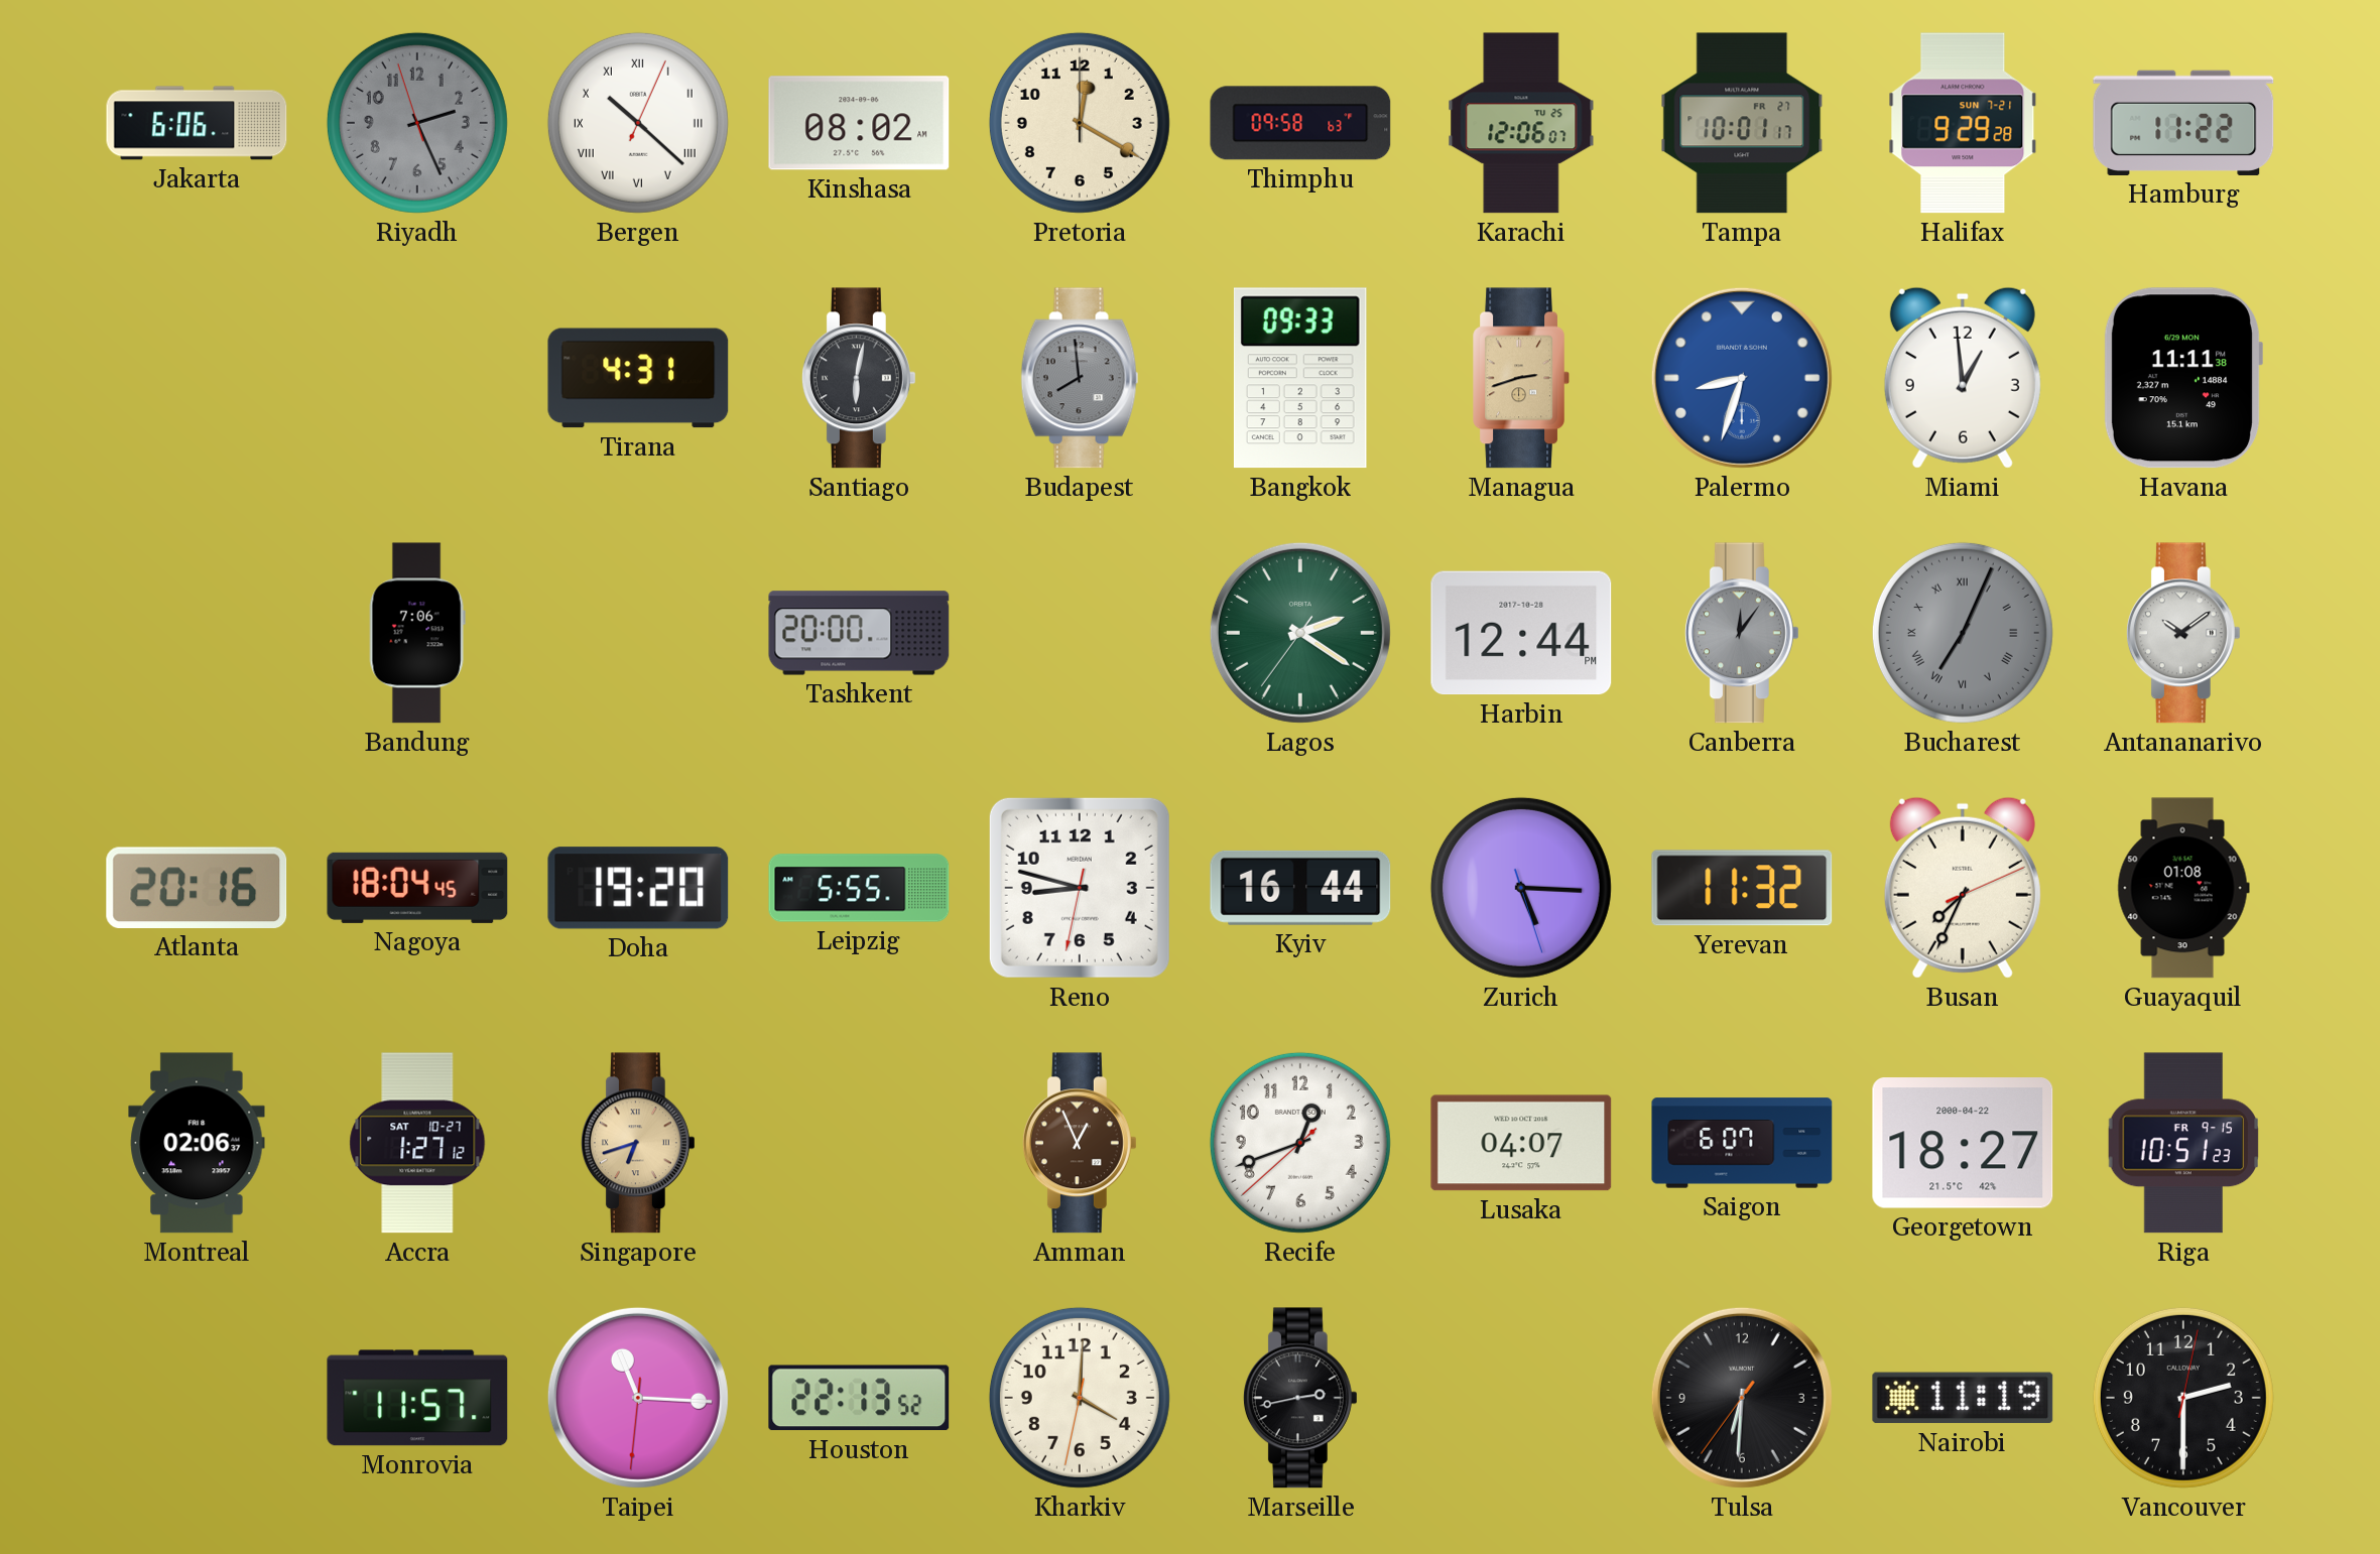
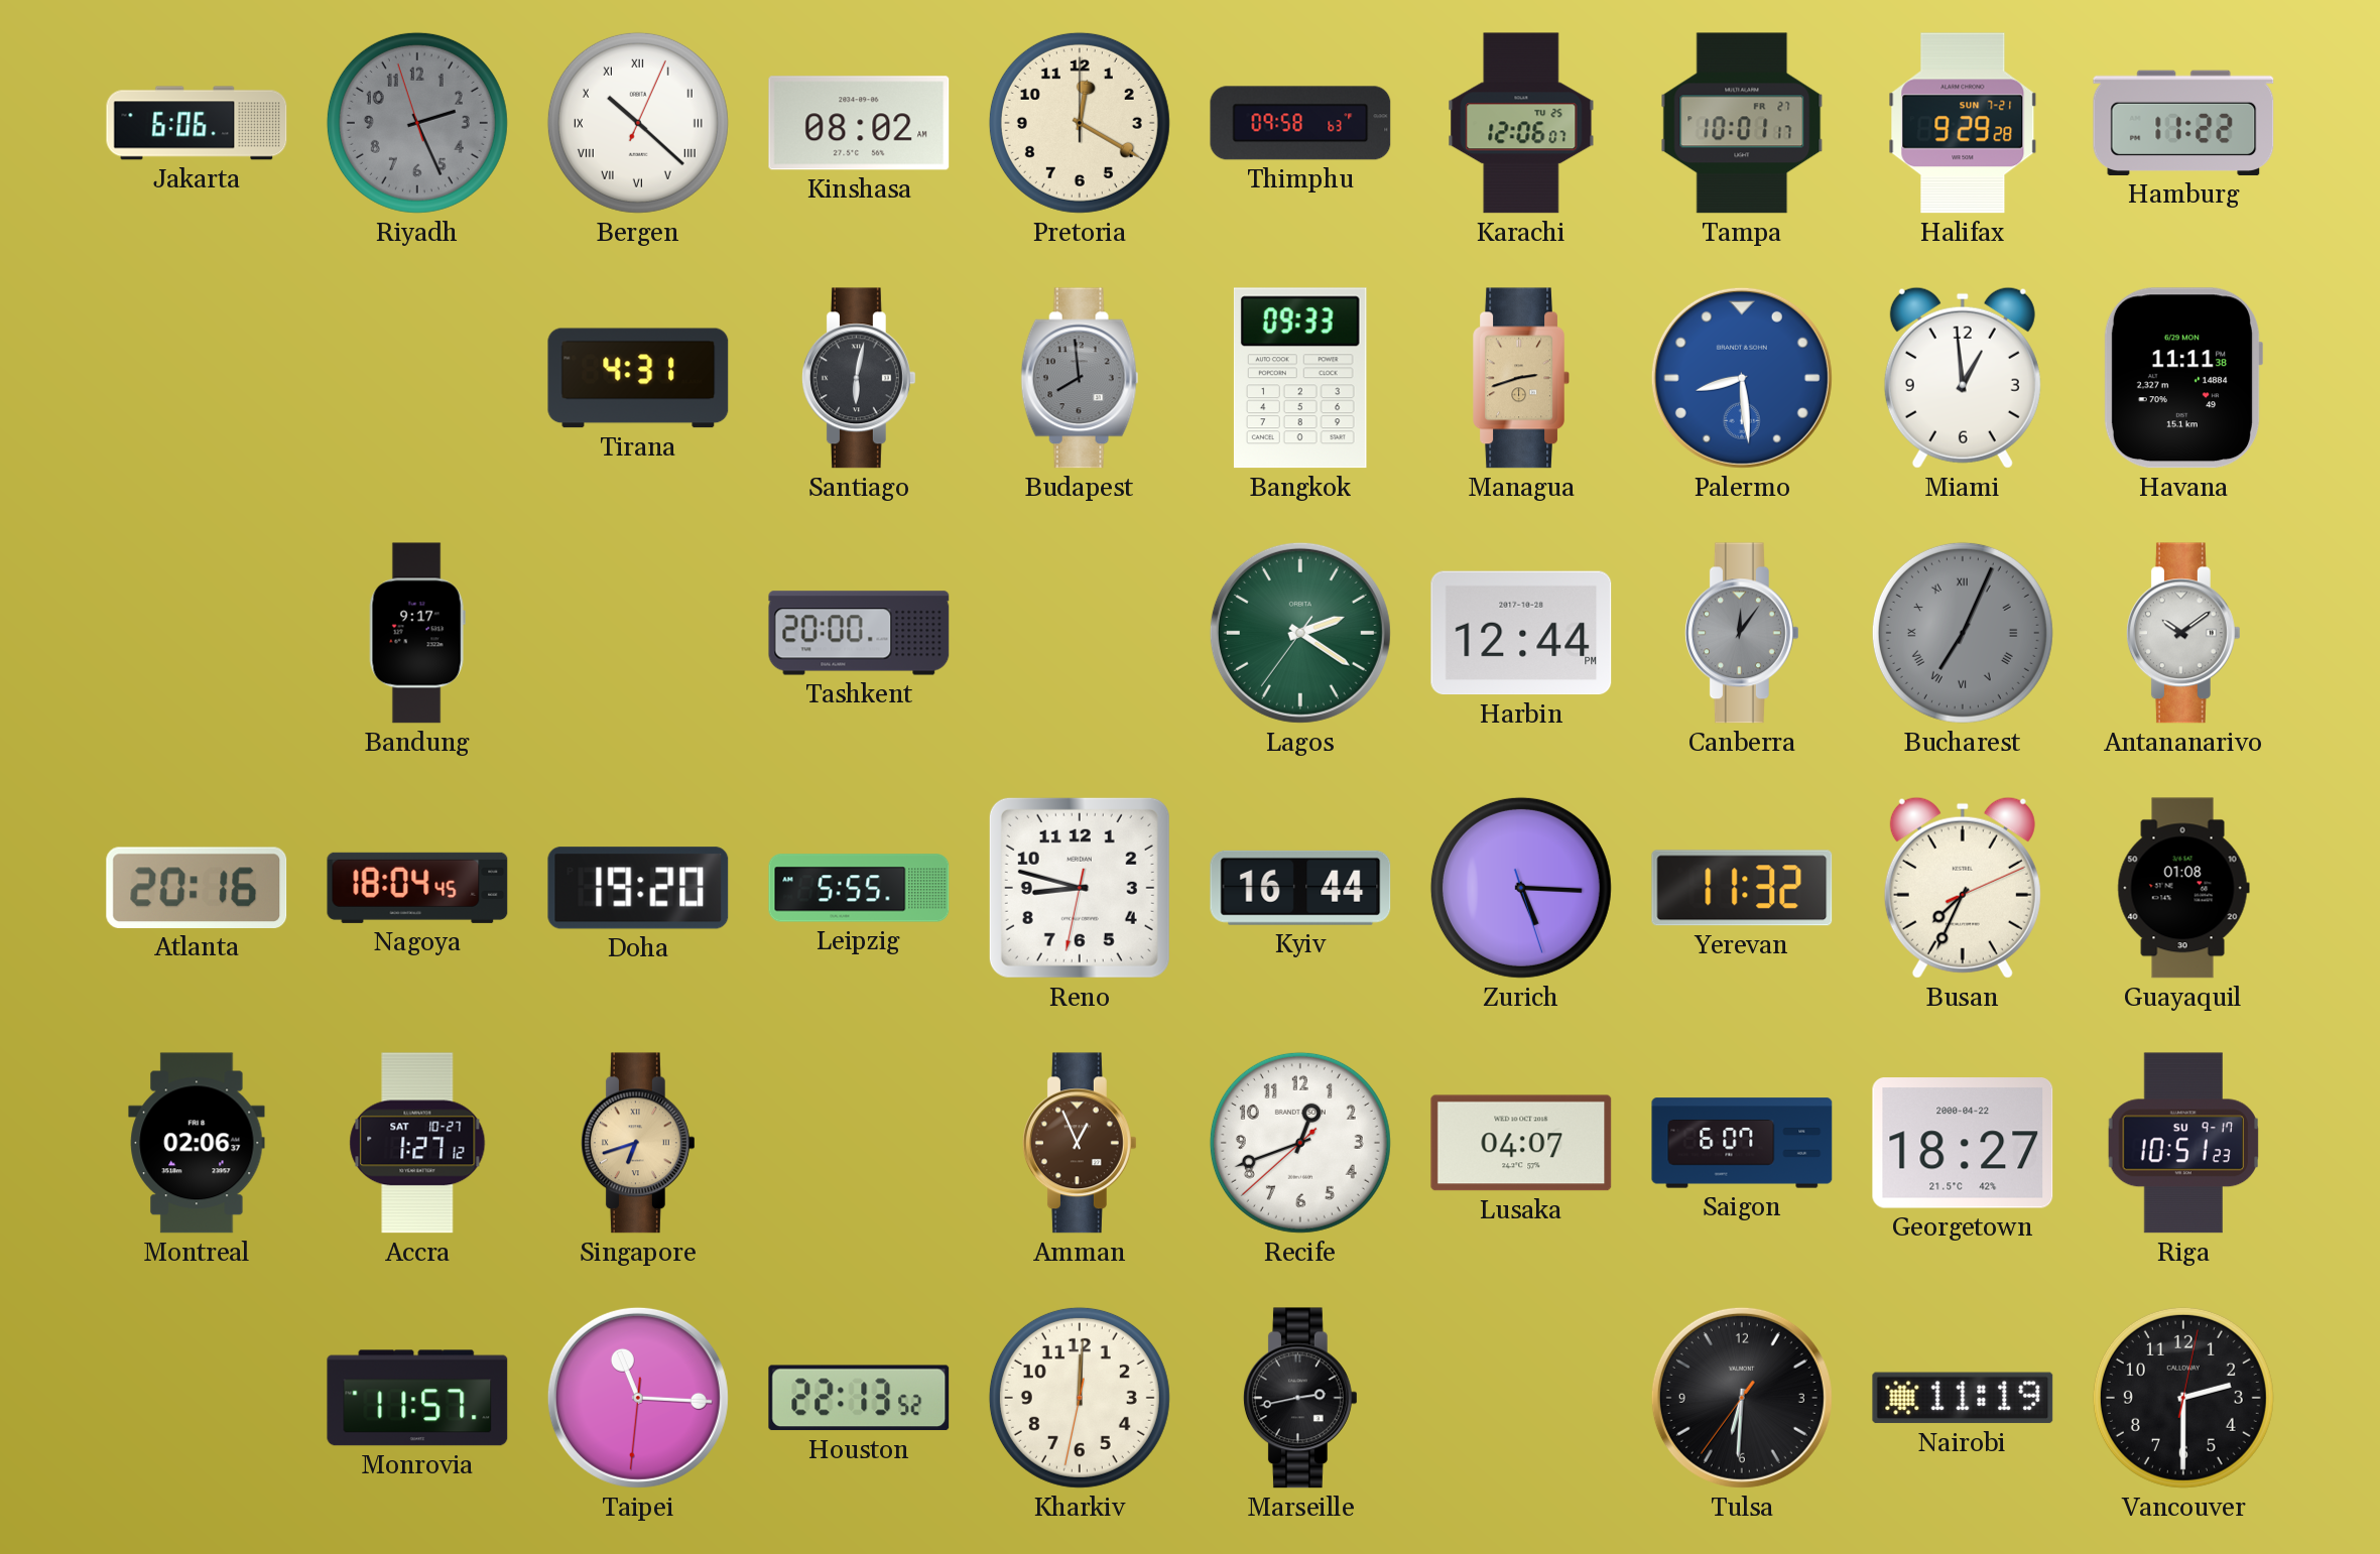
Palermo: 8:33 -> 8:29
Bandung: 7:06 -> 9:17
Riga date: FR 9-15 -> SU 9-17
Kharkiv: 4:00 -> 12:00
